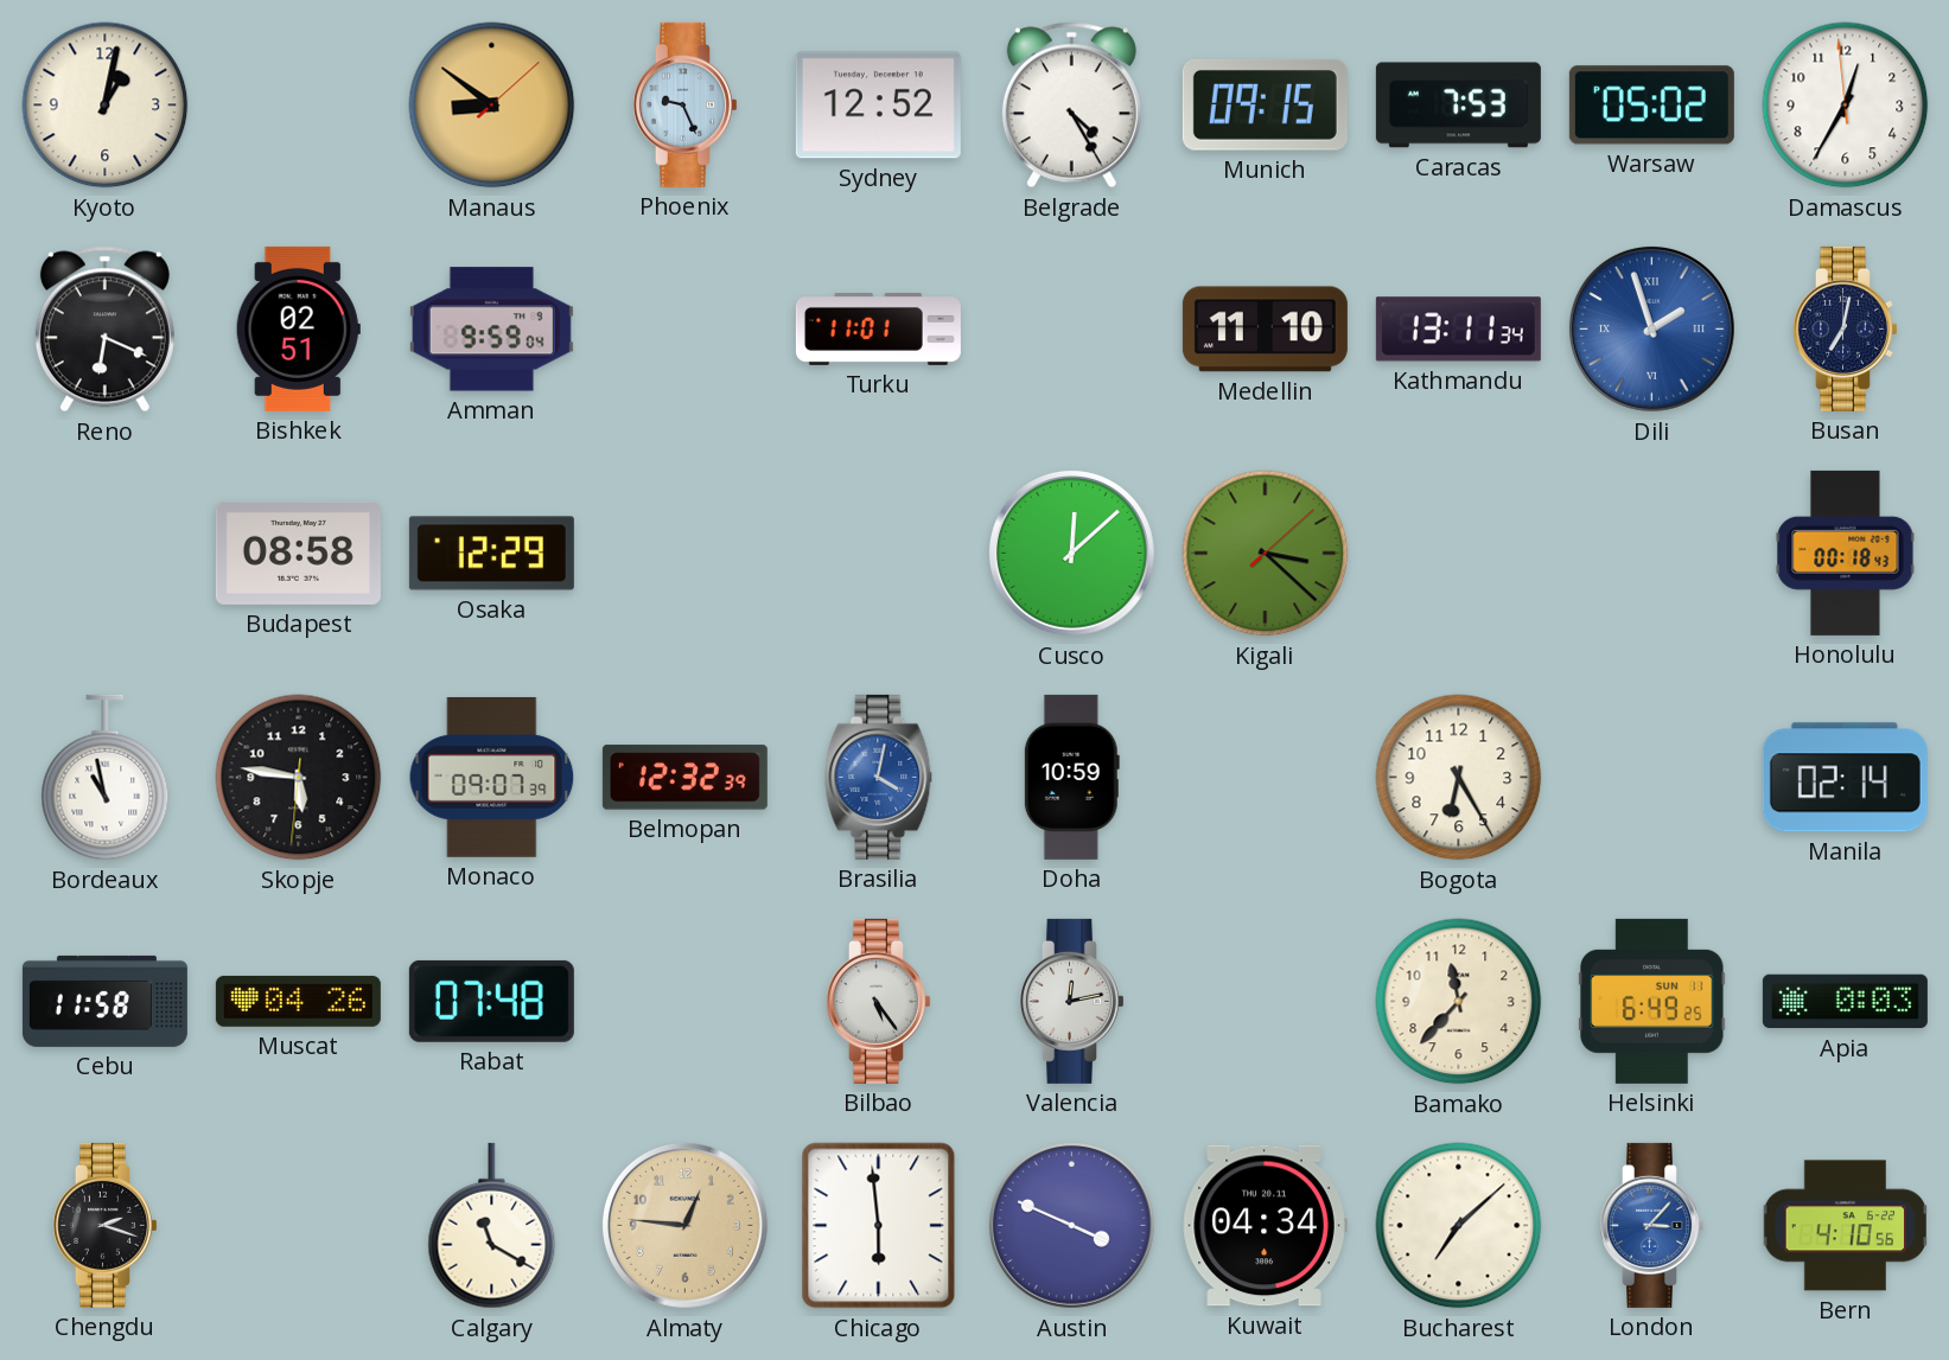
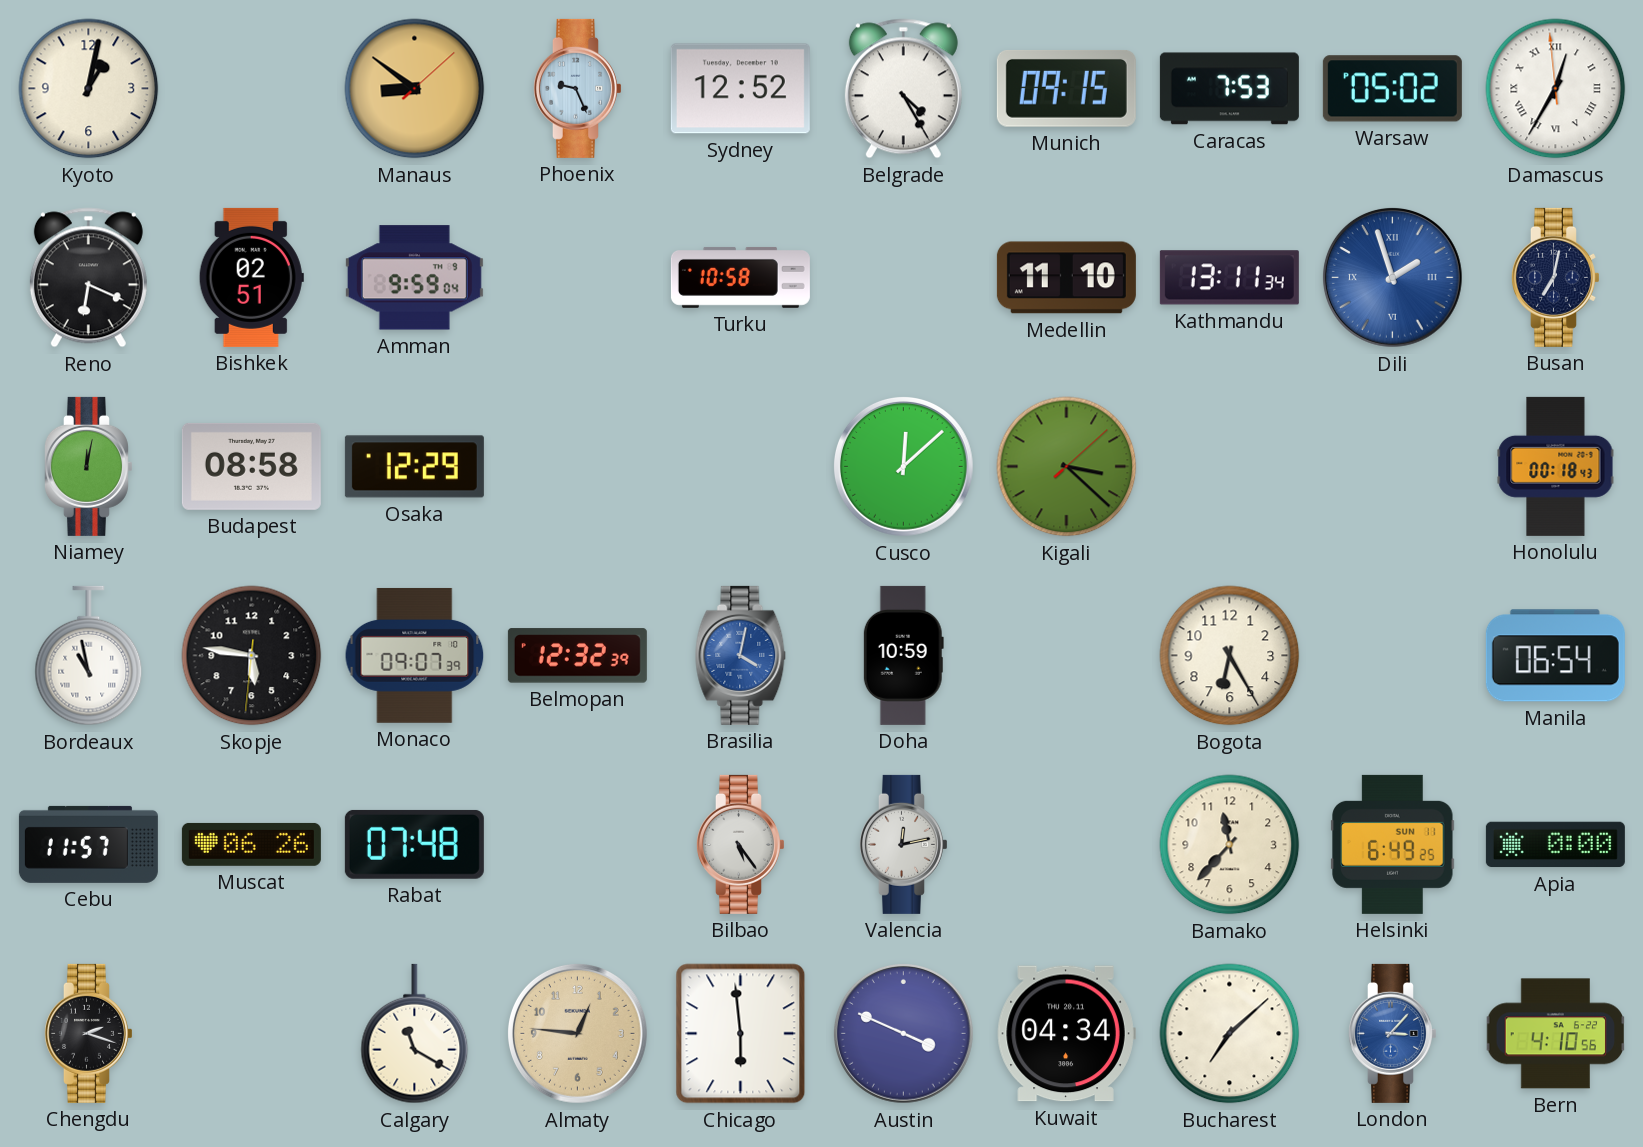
Damascus numerals: Arabic -> Roman
Turku: 11:01 -> 10:58
Niamey: none -> 12:02
Manila: 02:14 -> 06:54
Cebu: 11:58 -> 11:57
Muscat: 04:26 -> 06:26
Apia: 0:03 -> 0:00
